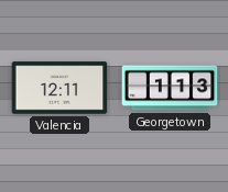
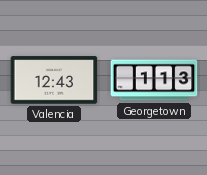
Valencia: 12:11 -> 12:43
